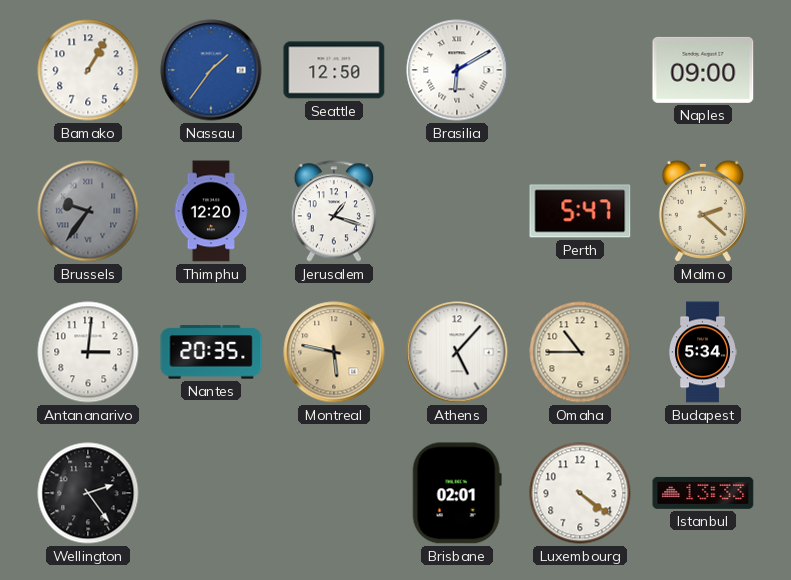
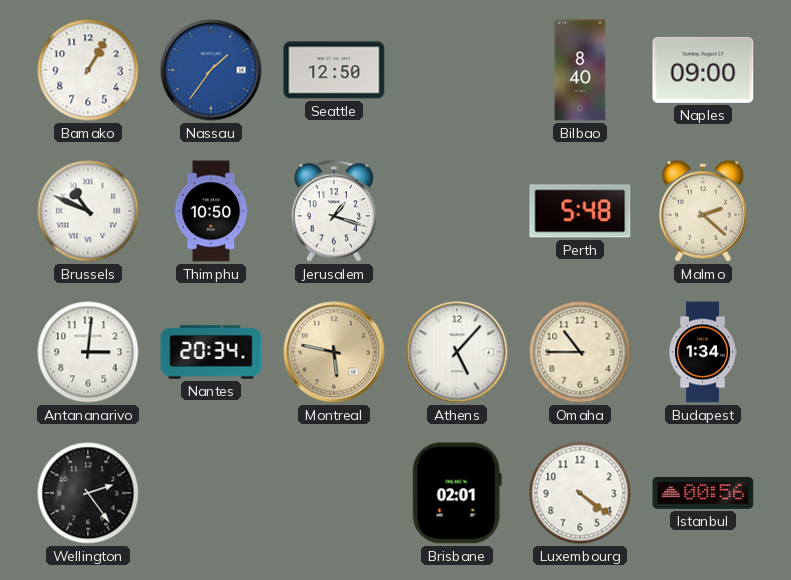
Brasilia: 6:10 -> none
Bilbao: none -> 8:40
Brussels: 9:36 -> 10:49
Brussels dial: grey -> white
Thimphu: 12:20 -> 10:50
Perth: 5:47 -> 5:48
Nantes: 20:35 -> 20:34
Budapest: 5:34 -> 1:34
Istanbul: 13:33 -> 00:56
